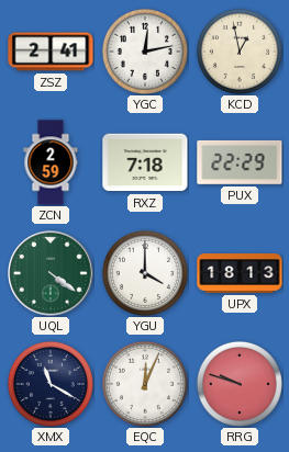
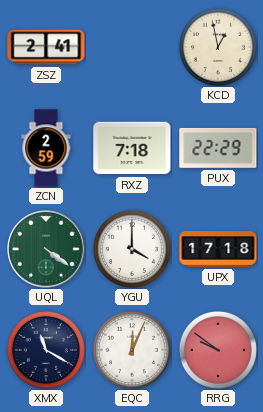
YGC: 12:13 -> none
UPX: 18:13 -> 17:18
RRG: 9:48 -> 9:51
